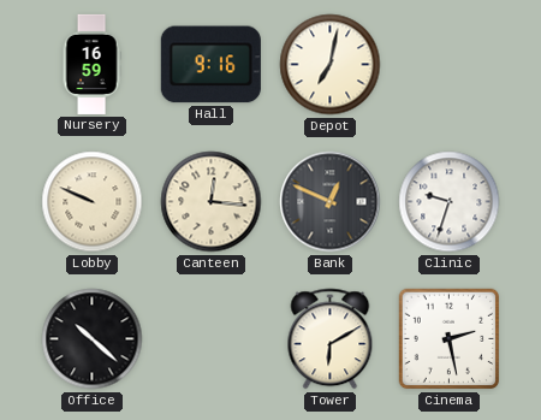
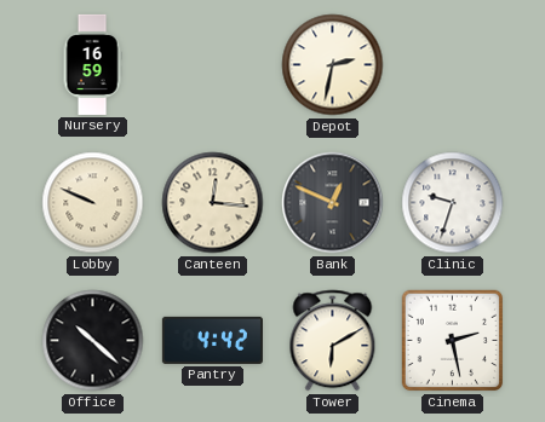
Hall: 9:16 -> none
Depot: 7:02 -> 2:32
Pantry: none -> 4:42
